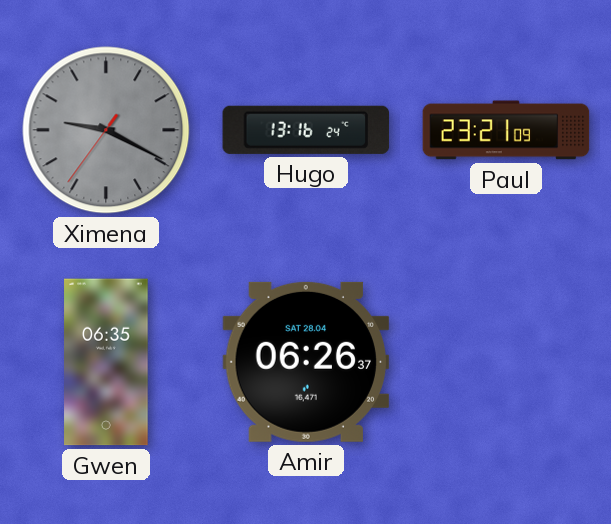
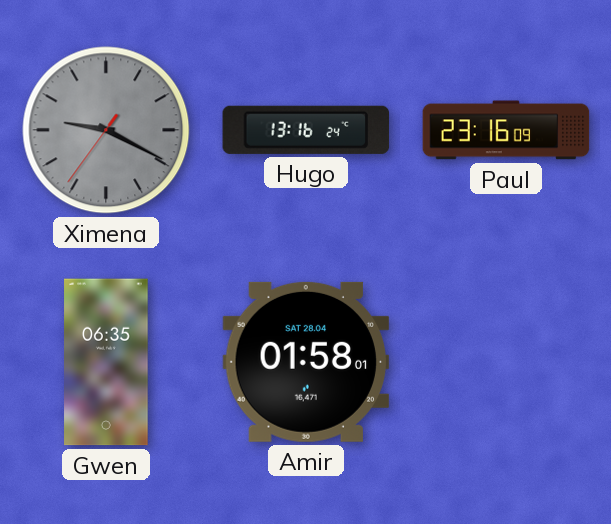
Paul: 23:21 -> 23:16
Amir: 06:26 -> 01:58
